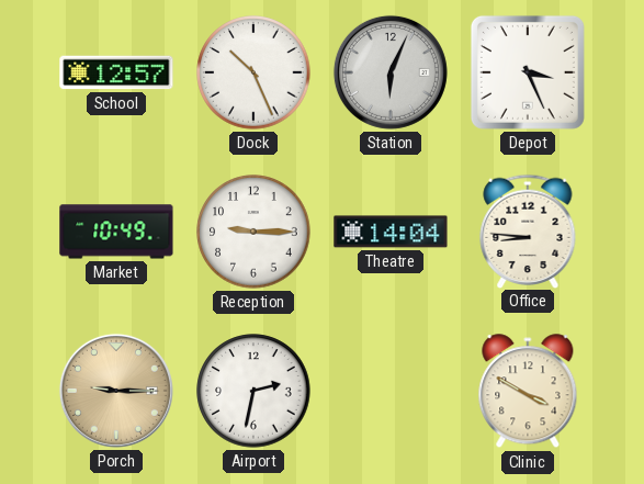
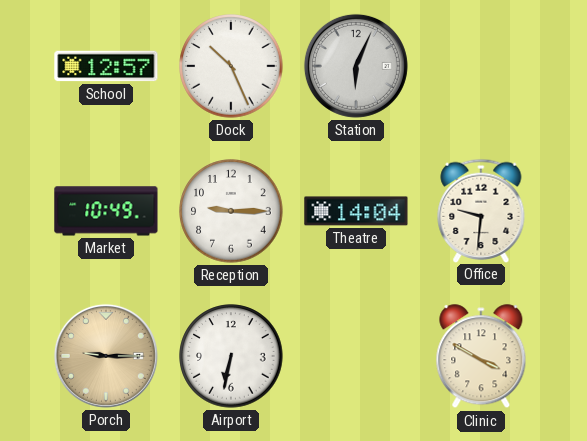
Depot: 3:26 -> none
Office: 8:46 -> 9:31
Airport: 2:32 -> 6:32
